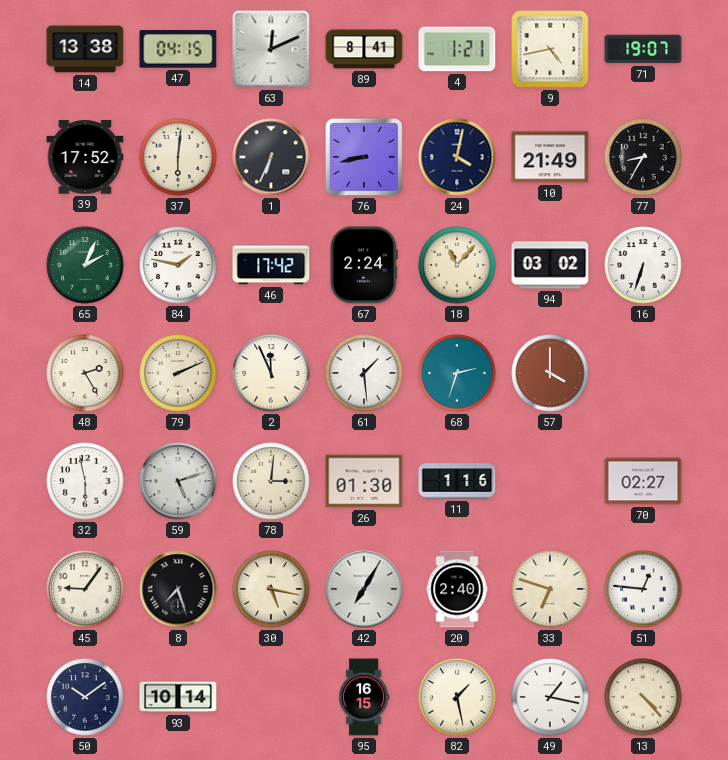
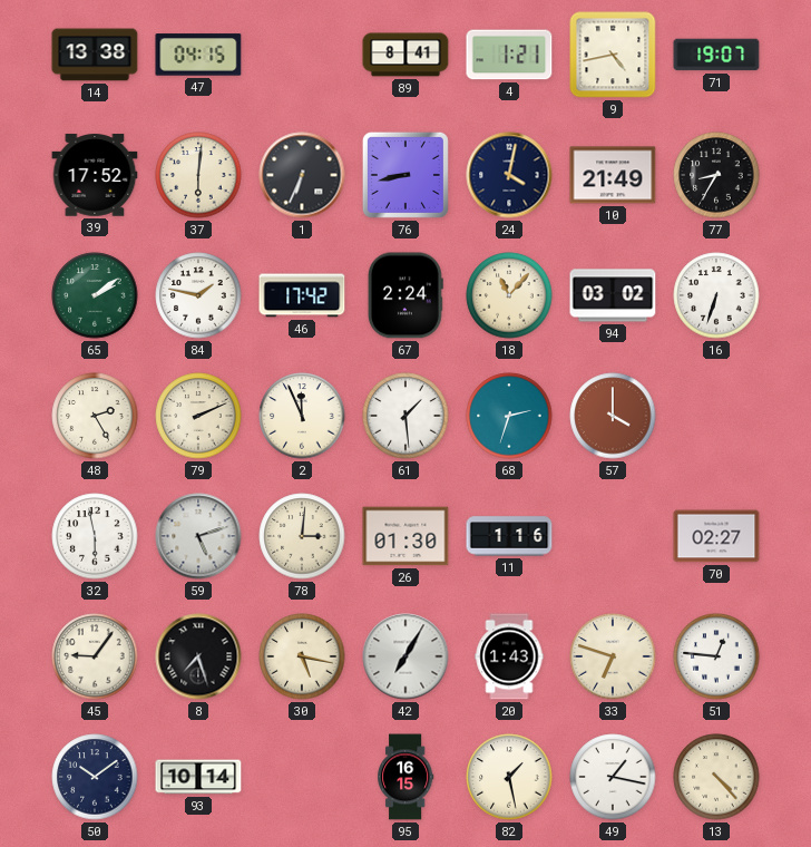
63: 12:11 -> none
65: 2:04 -> 2:09
20: 2:40 -> 1:43
